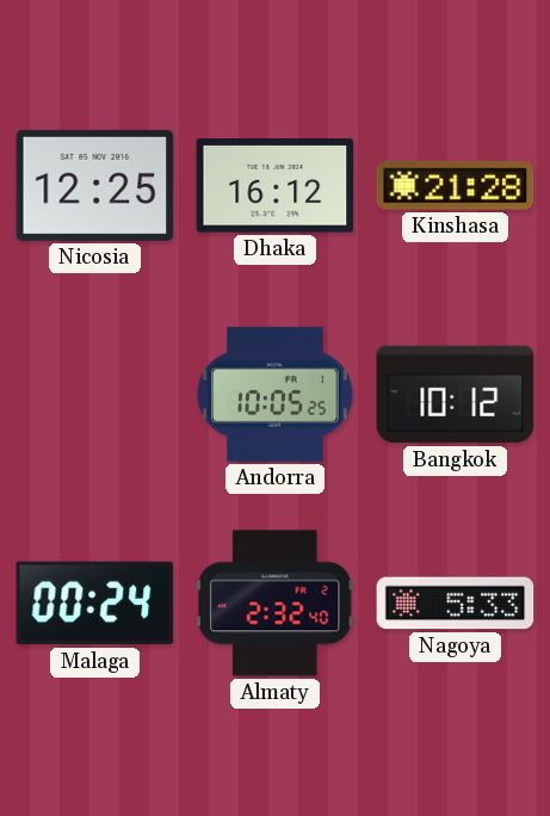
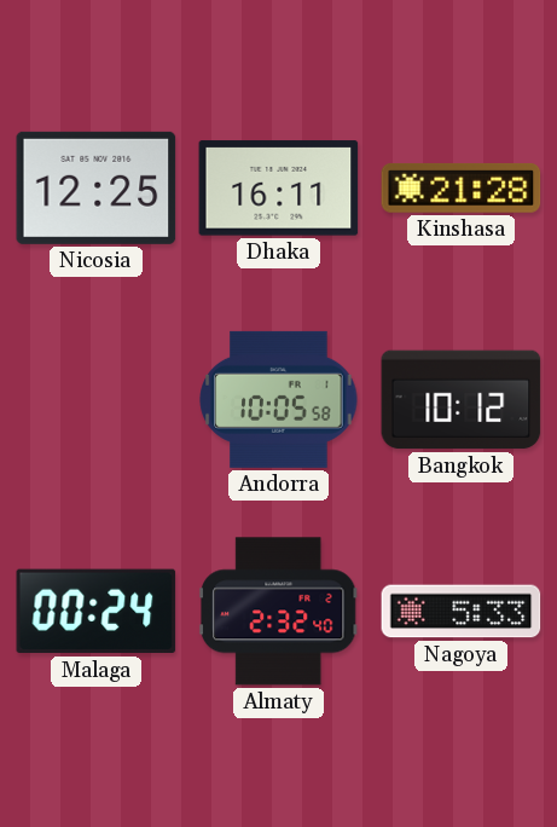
Dhaka: 16:12 -> 16:11
Andorra: 10:05:25 -> 10:05:58
